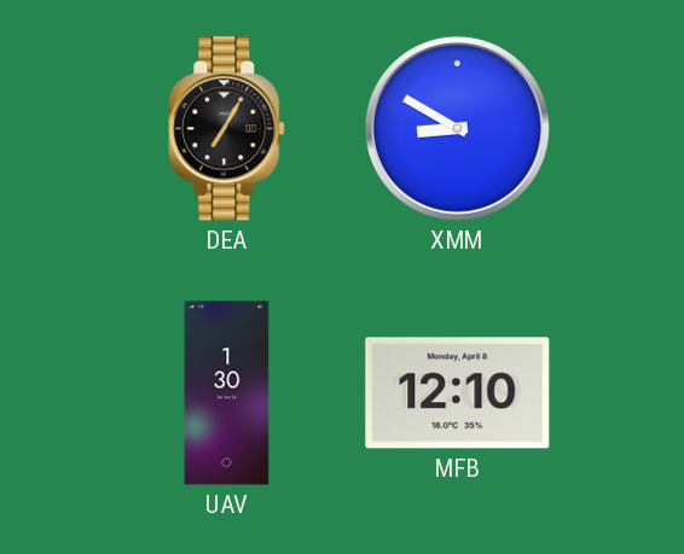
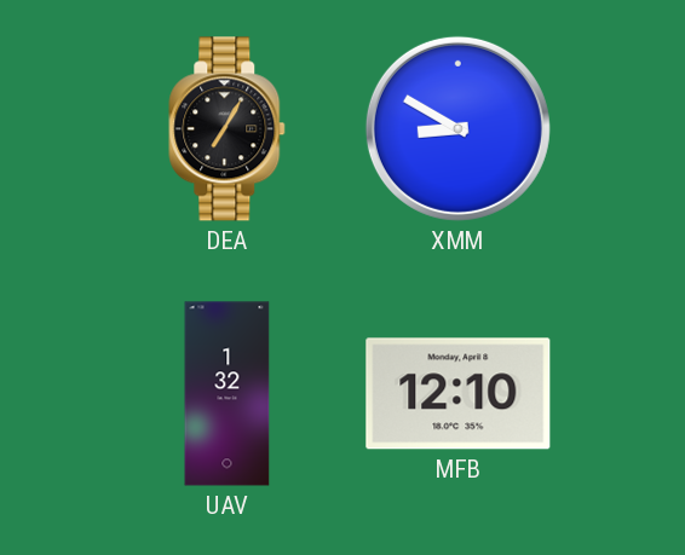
UAV: 1:30 -> 1:32
